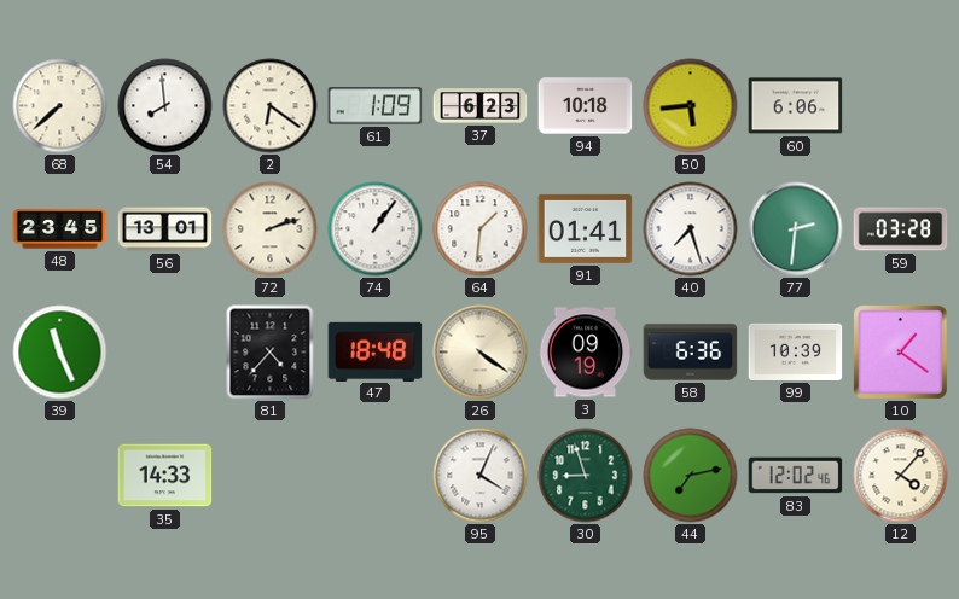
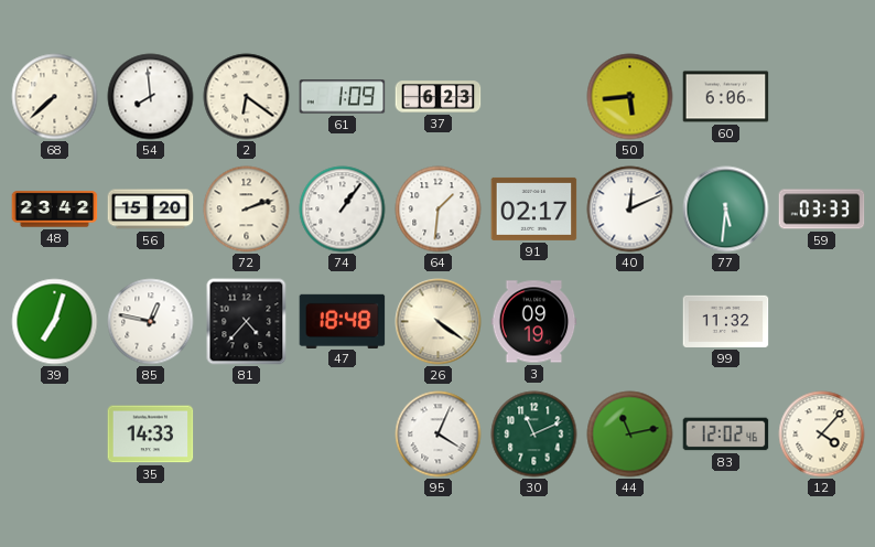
94: 10:18 -> none
48: 23:45 -> 23:42
56: 13:01 -> 15:20
91: 01:41 -> 02:17
40: 7:27 -> 12:11
77: 2:31 -> 5:31
59: 03:28 -> 03:33
39: 11:26 -> 7:03
85: none -> 12:47
58: 6:36 -> none
99: 10:39 -> 11:32
10: 1:21 -> none
30: 8:57 -> 11:11
44: 7:13 -> 11:13
